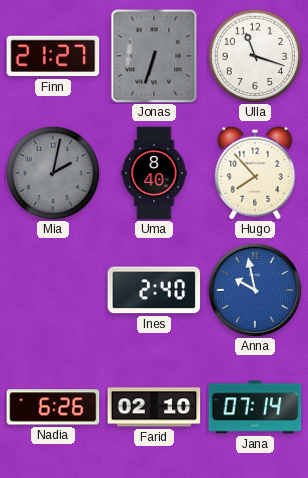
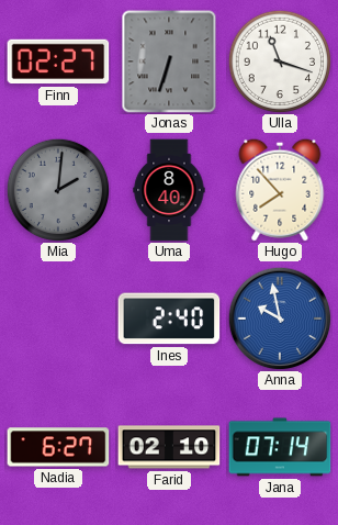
Finn: 21:27 -> 02:27
Mia: 2:02 -> 2:01
Nadia: 6:26 -> 6:27
